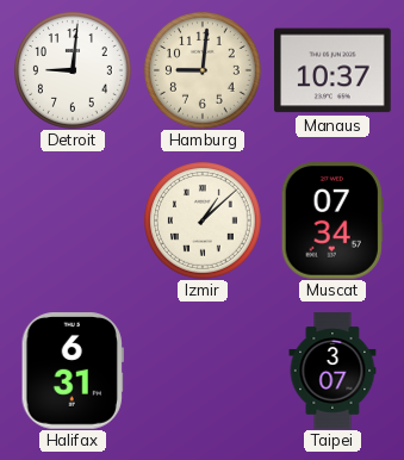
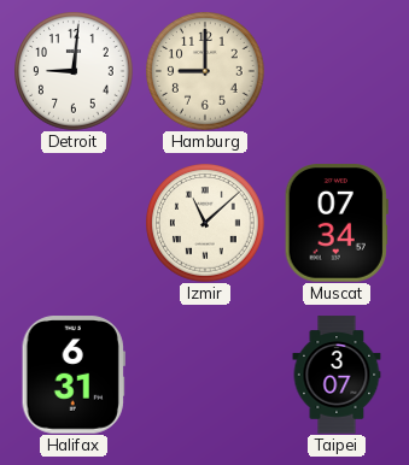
Hamburg: 9:01 -> 9:00
Manaus: 10:37 -> none
Izmir: 1:08 -> 11:08
